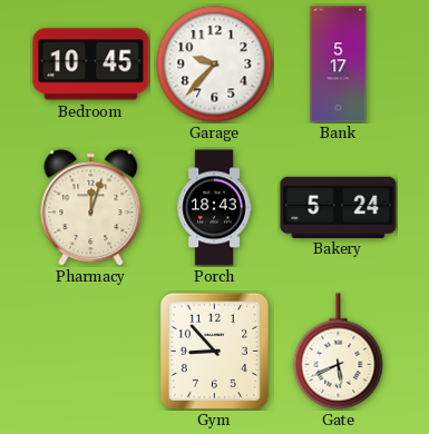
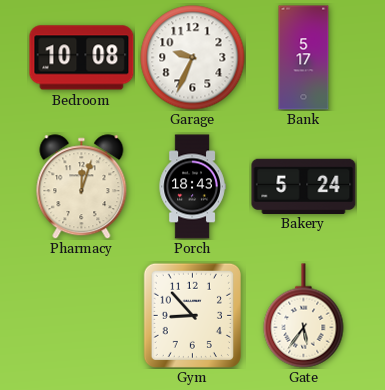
Bedroom: 10:45 -> 10:08
Garage: 9:37 -> 9:34
Gate: 5:41 -> 5:36
